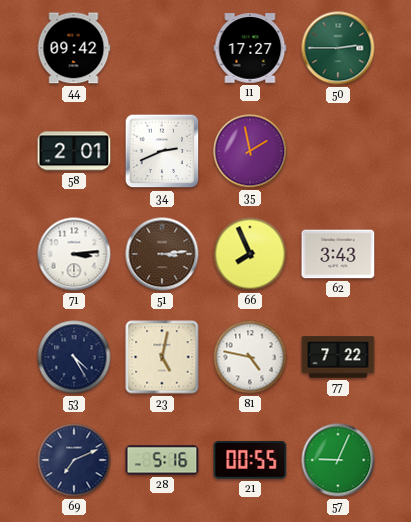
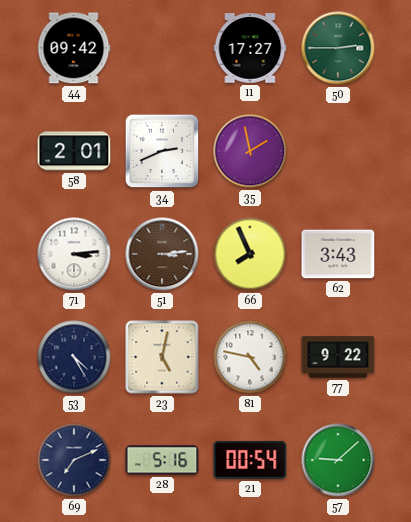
77: 7:22 -> 9:22
21: 00:55 -> 00:54
57: 9:04 -> 9:08
